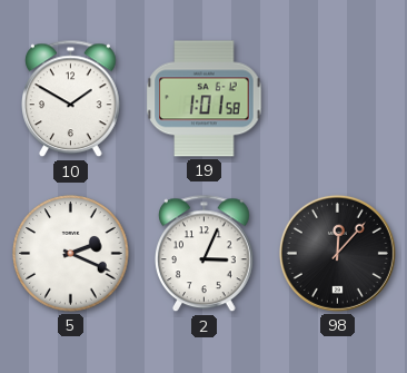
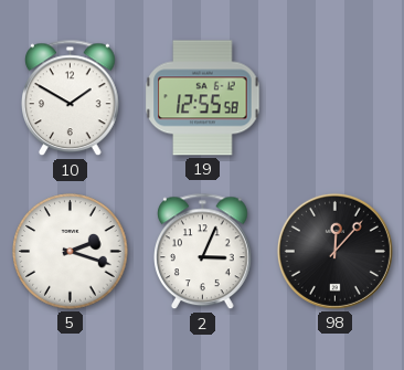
19: 1:01 -> 12:55
5: 2:19 -> 2:18
